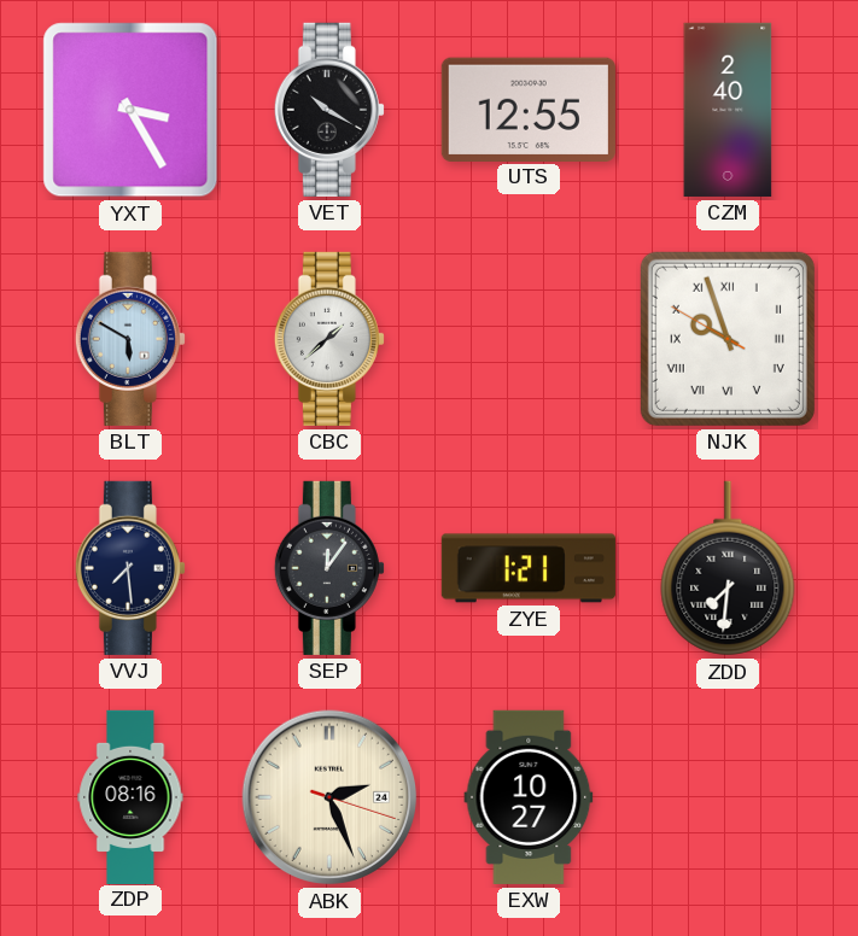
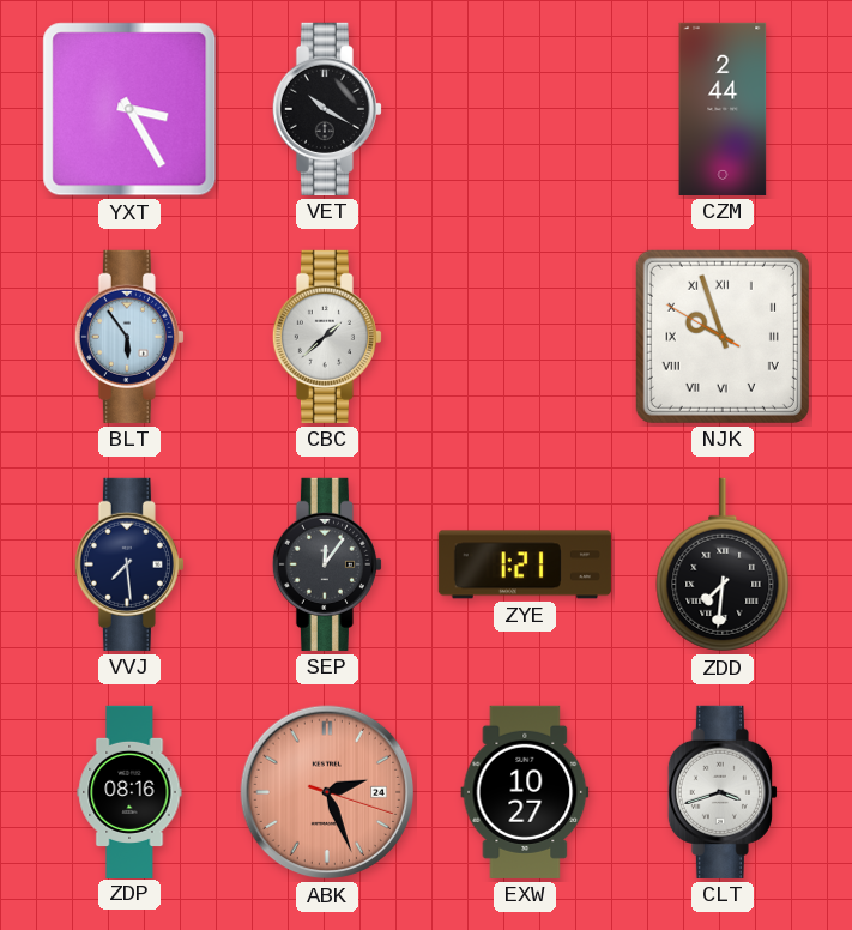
UTS: 12:55 -> none
CZM: 2:40 -> 2:44
BLT: 5:50 -> 5:54
ABK dial: cream -> salmon
CLT: none -> 3:42
